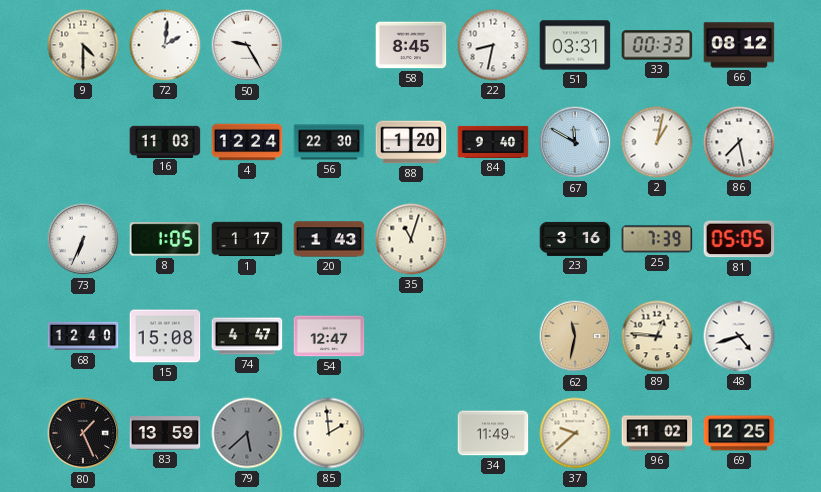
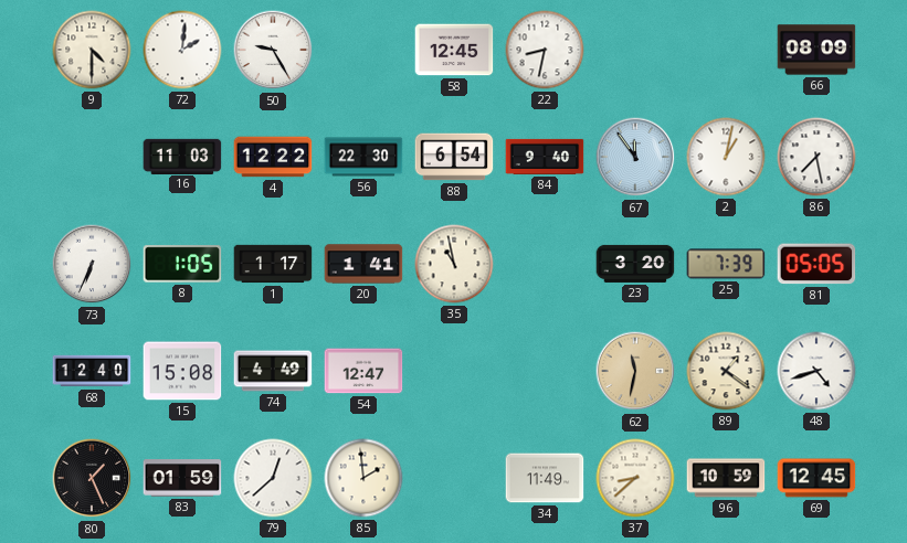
58: 8:45 -> 12:45
51: 03:31 -> none
33: 00:33 -> none
66: 08:12 -> 08:09
4: 12:24 -> 12:22
88: 1:20 -> 6:54
67: 11:50 -> 11:54
20: 1:43 -> 1:41
35: 11:03 -> 10:58
23: 3:16 -> 3:20
74: 4:47 -> 4:49
89: 12:46 -> 1:21
83: 13:59 -> 01:59
79: 5:38 -> 12:38
79 dial: grey -> white
37: 9:38 -> 8:38
96: 11:02 -> 10:59
69: 12:25 -> 12:45
